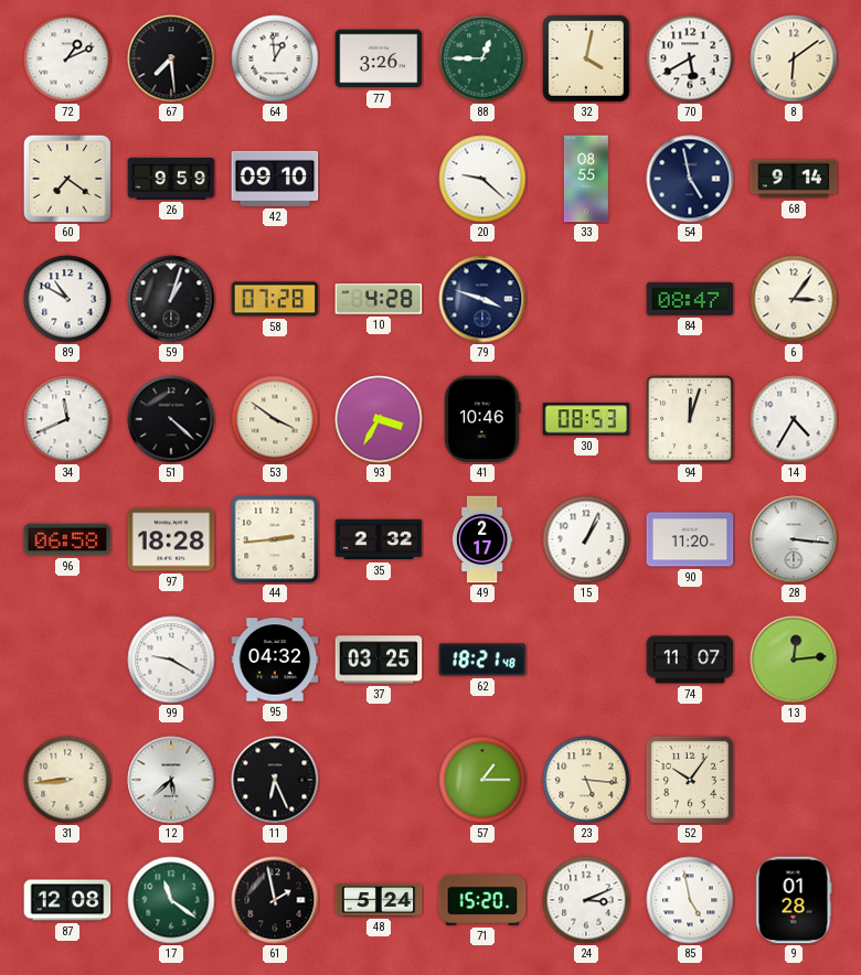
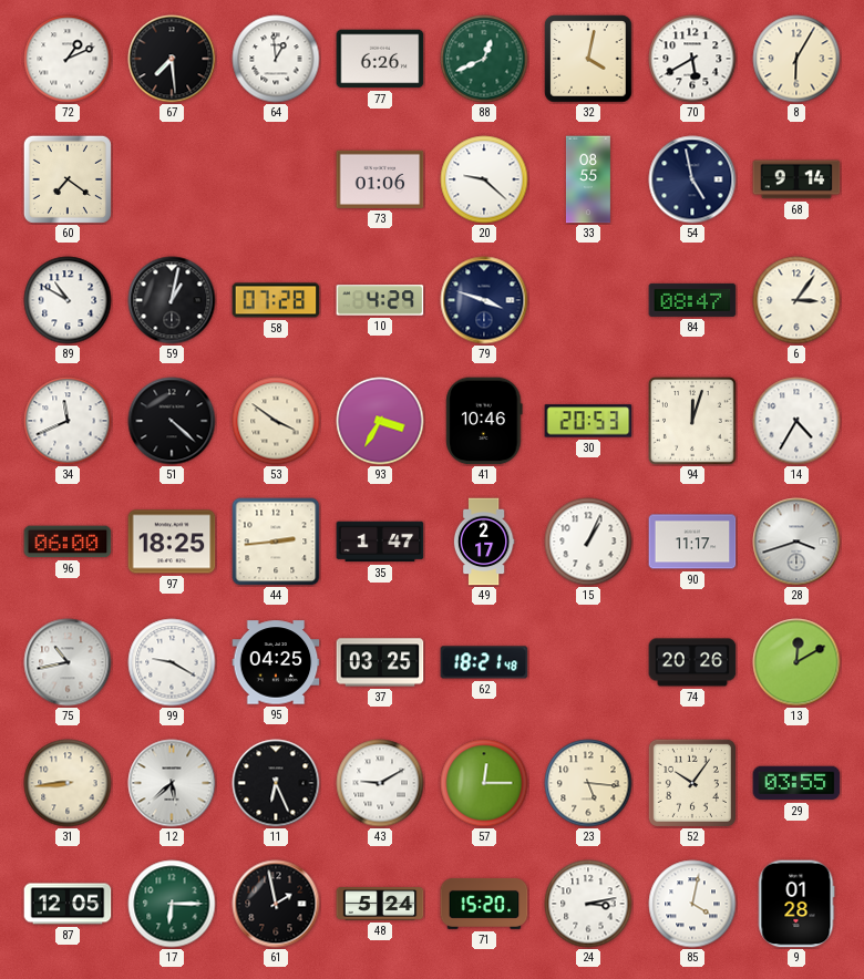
77: 3:26 -> 6:26
88: 12:45 -> 12:41
8: 6:09 -> 6:05
26: 9:59 -> none
42: 09:10 -> none
73: none -> 01:06
59: 1:03 -> 1:02
10: 4:28 -> 4:29
30: 08:53 -> 20:53
96: 06:58 -> 06:00
97: 18:28 -> 18:25
35: 2:32 -> 1:47
90: 11:20 -> 11:17
28: 3:16 -> 3:42
75: none -> 10:43
95: 04:32 -> 04:25
74: 11:07 -> 20:26
13: 12:14 -> 12:10
43: none -> 9:10
57: 1:15 -> 12:15
29: none -> 03:55
87: 12:08 -> 12:05
17: 11:21 -> 6:15
24: 3:11 -> 3:13
85: 4:58 -> 4:02
